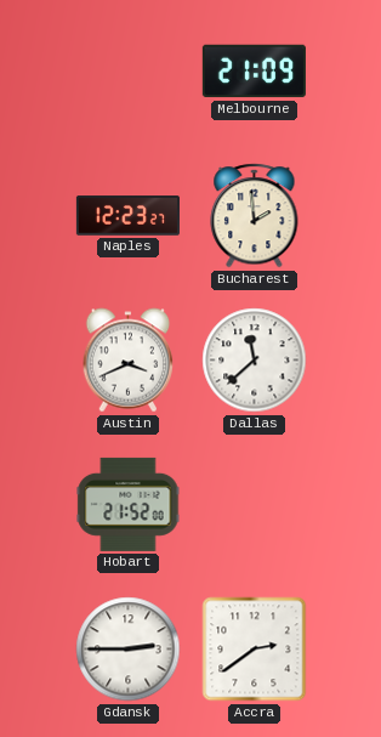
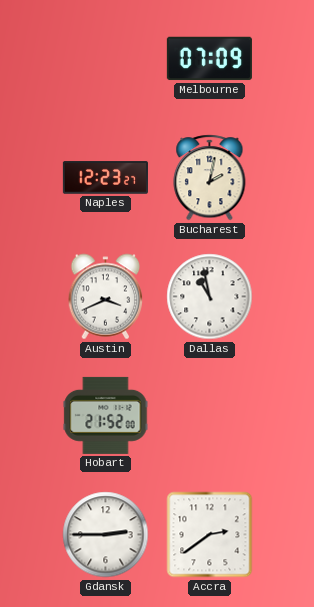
Melbourne: 21:09 -> 07:09
Bucharest: 1:59 -> 2:02
Dallas: 11:38 -> 10:58
